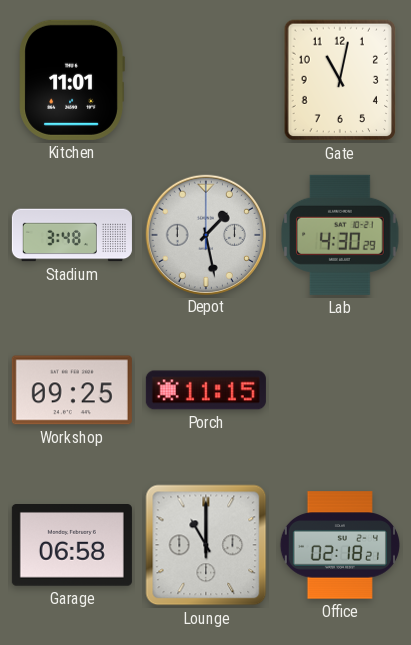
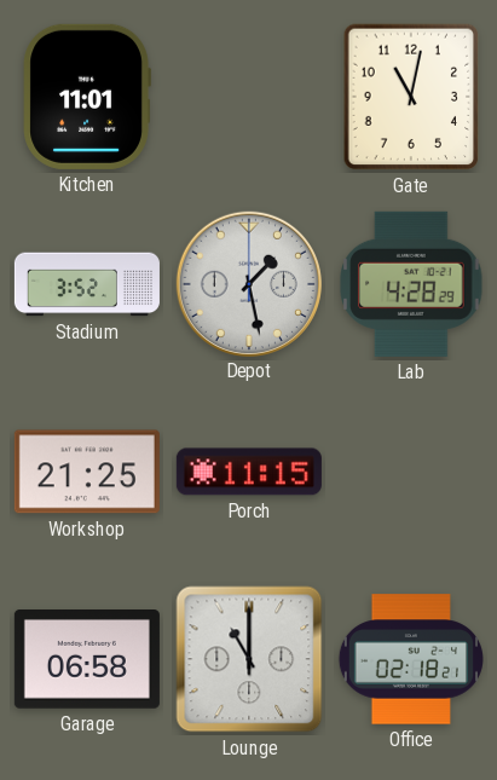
Stadium: 3:48 -> 3:52
Lab: 4:30 -> 4:28
Workshop: 09:25 -> 21:25
